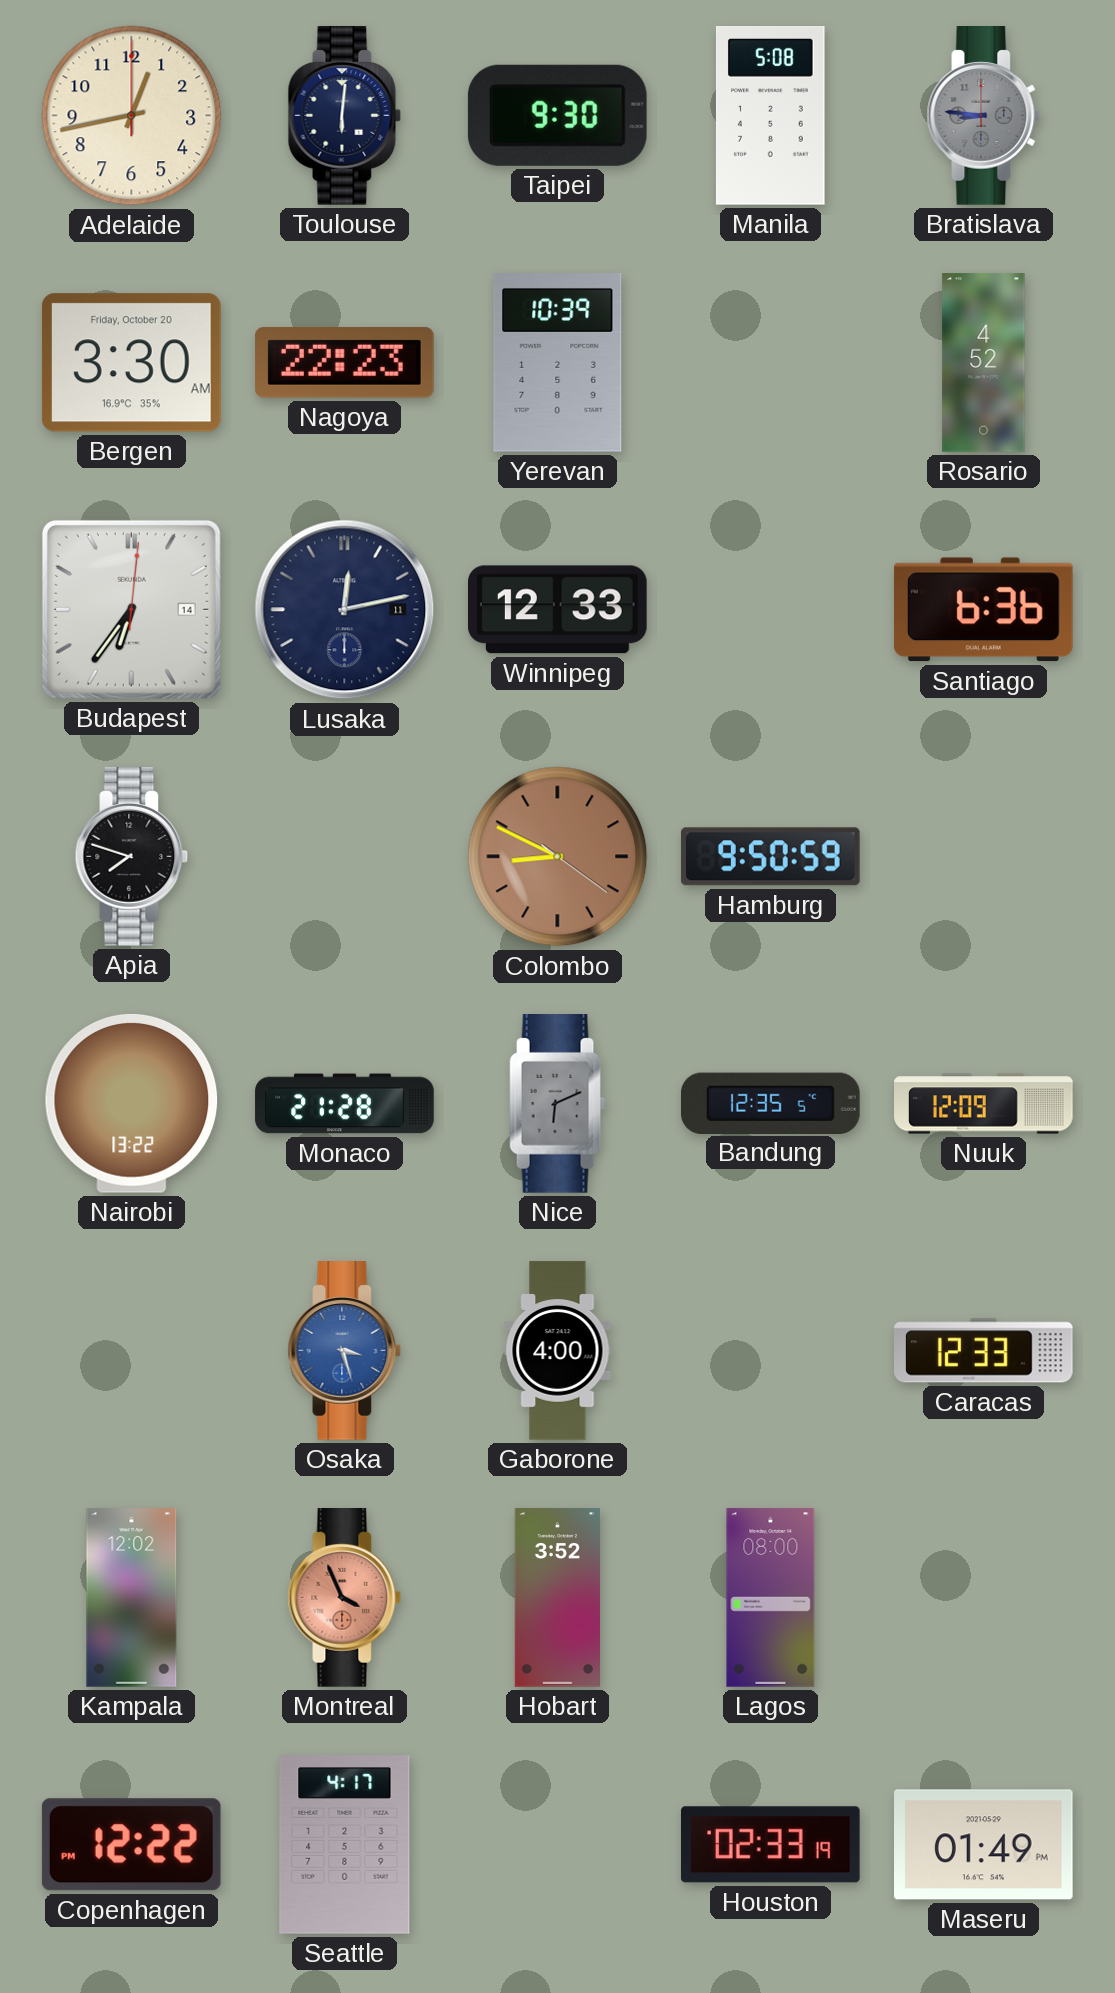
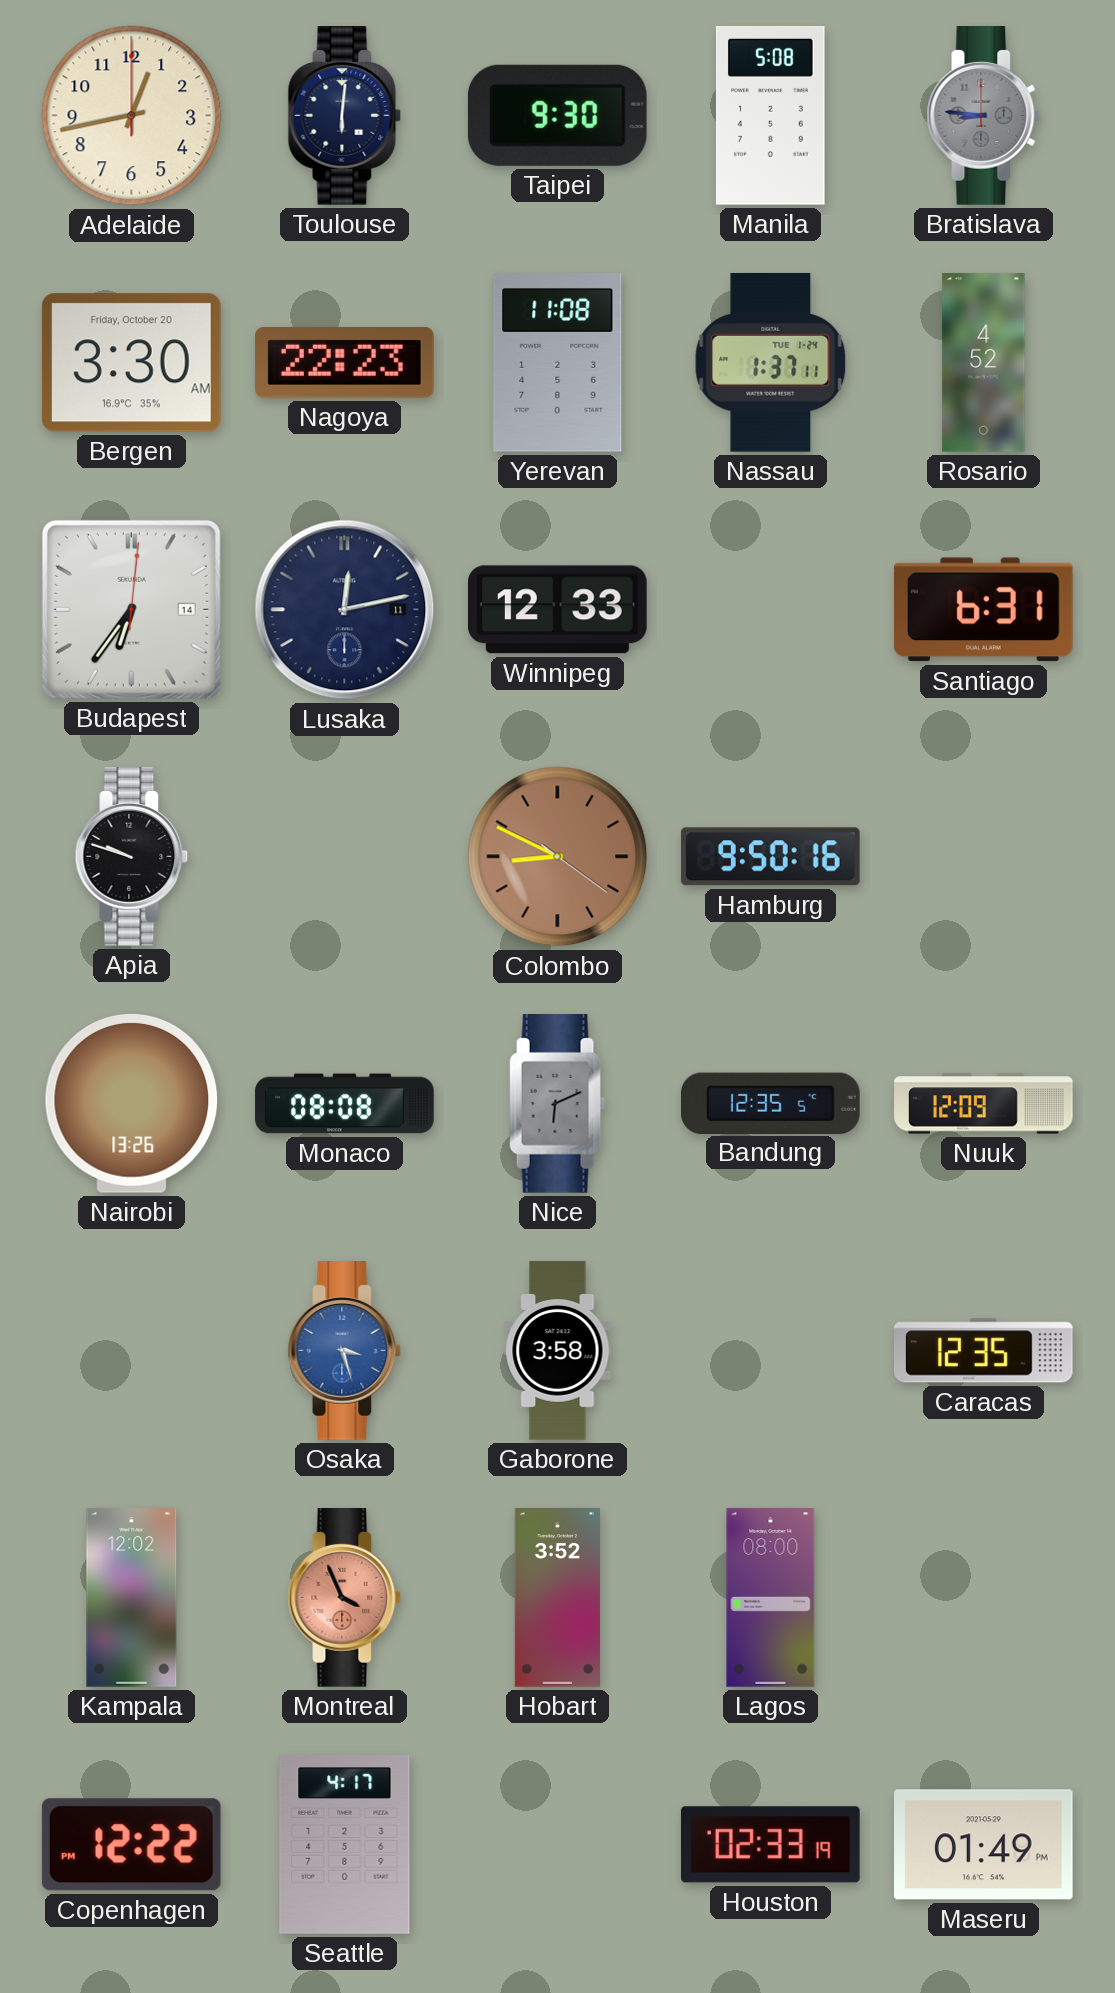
Yerevan: 10:39 -> 11:08
Nassau: none -> 1:37
Santiago: 6:36 -> 6:31
Apia: 7:48 -> 9:48
Hamburg: 9:50:59 -> 9:50:16
Nairobi: 13:22 -> 13:26
Monaco: 21:28 -> 08:08
Gaborone: 4:00 -> 3:58
Caracas: 12:33 -> 12:35
